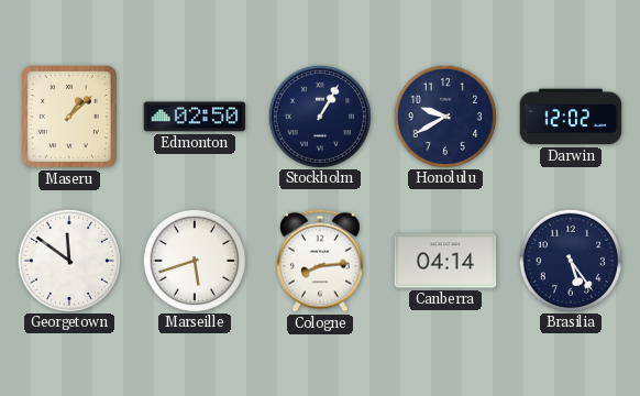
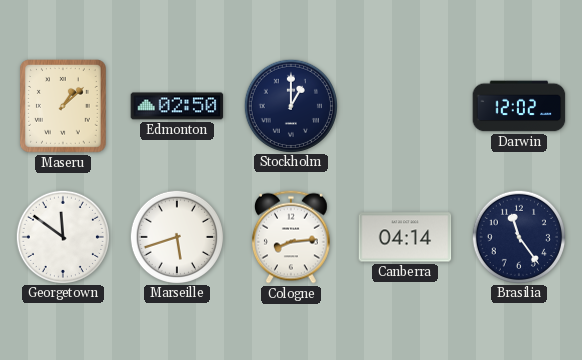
Stockholm: 1:05 -> 1:00
Honolulu: 9:40 -> none
Brasilia: 5:24 -> 11:24
